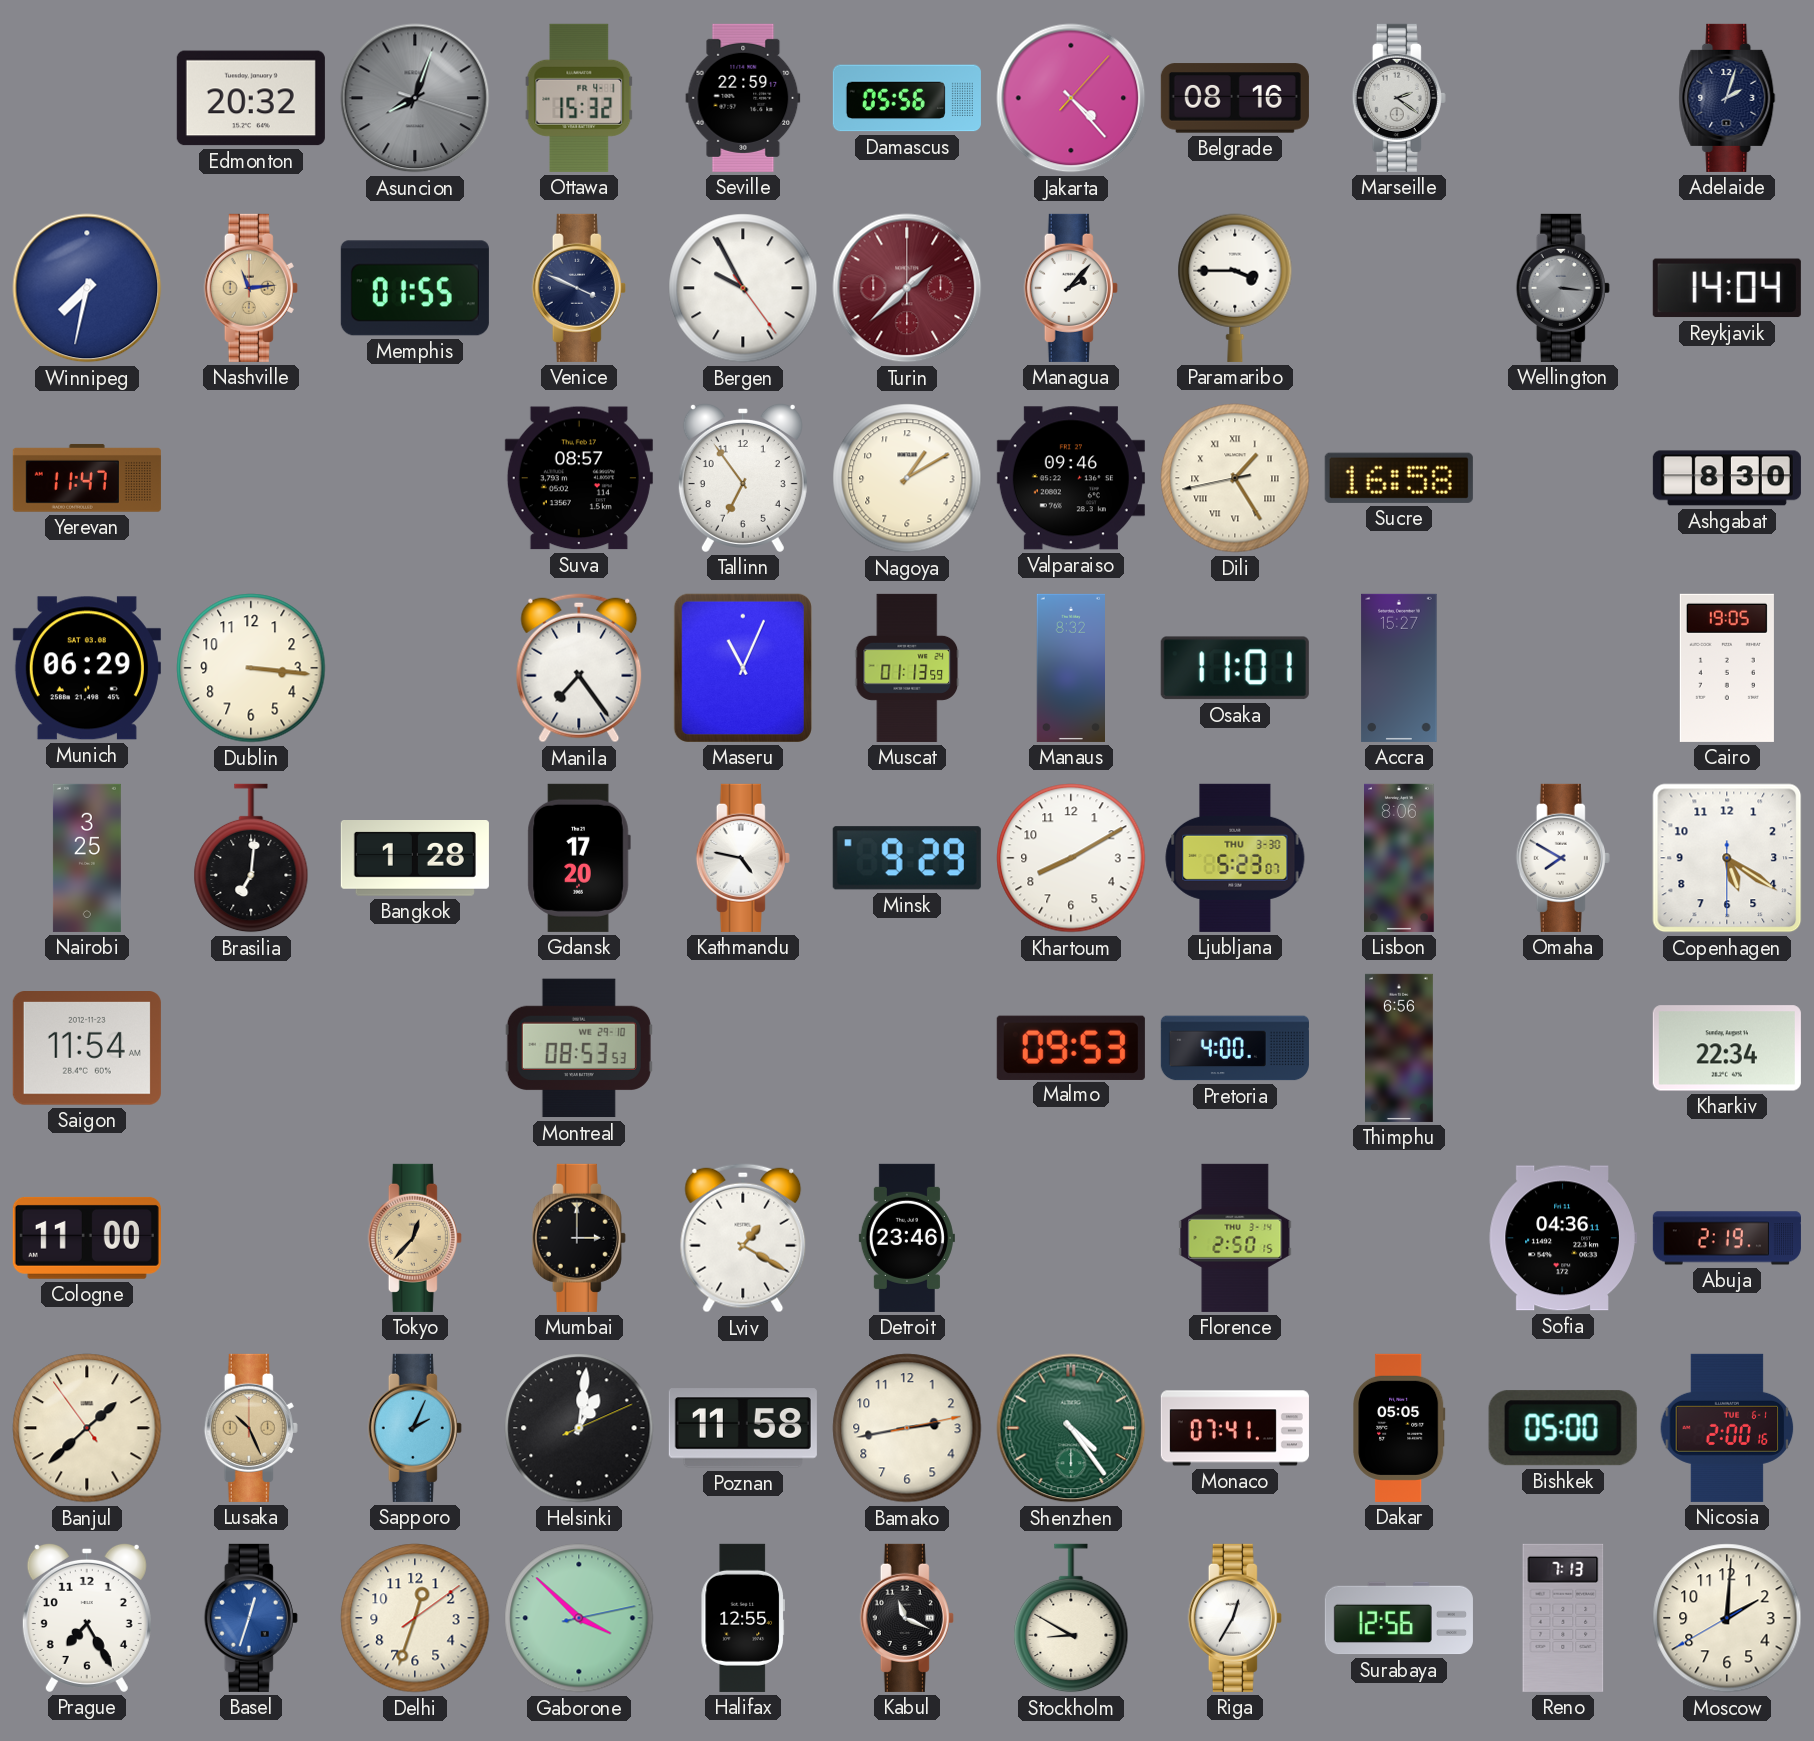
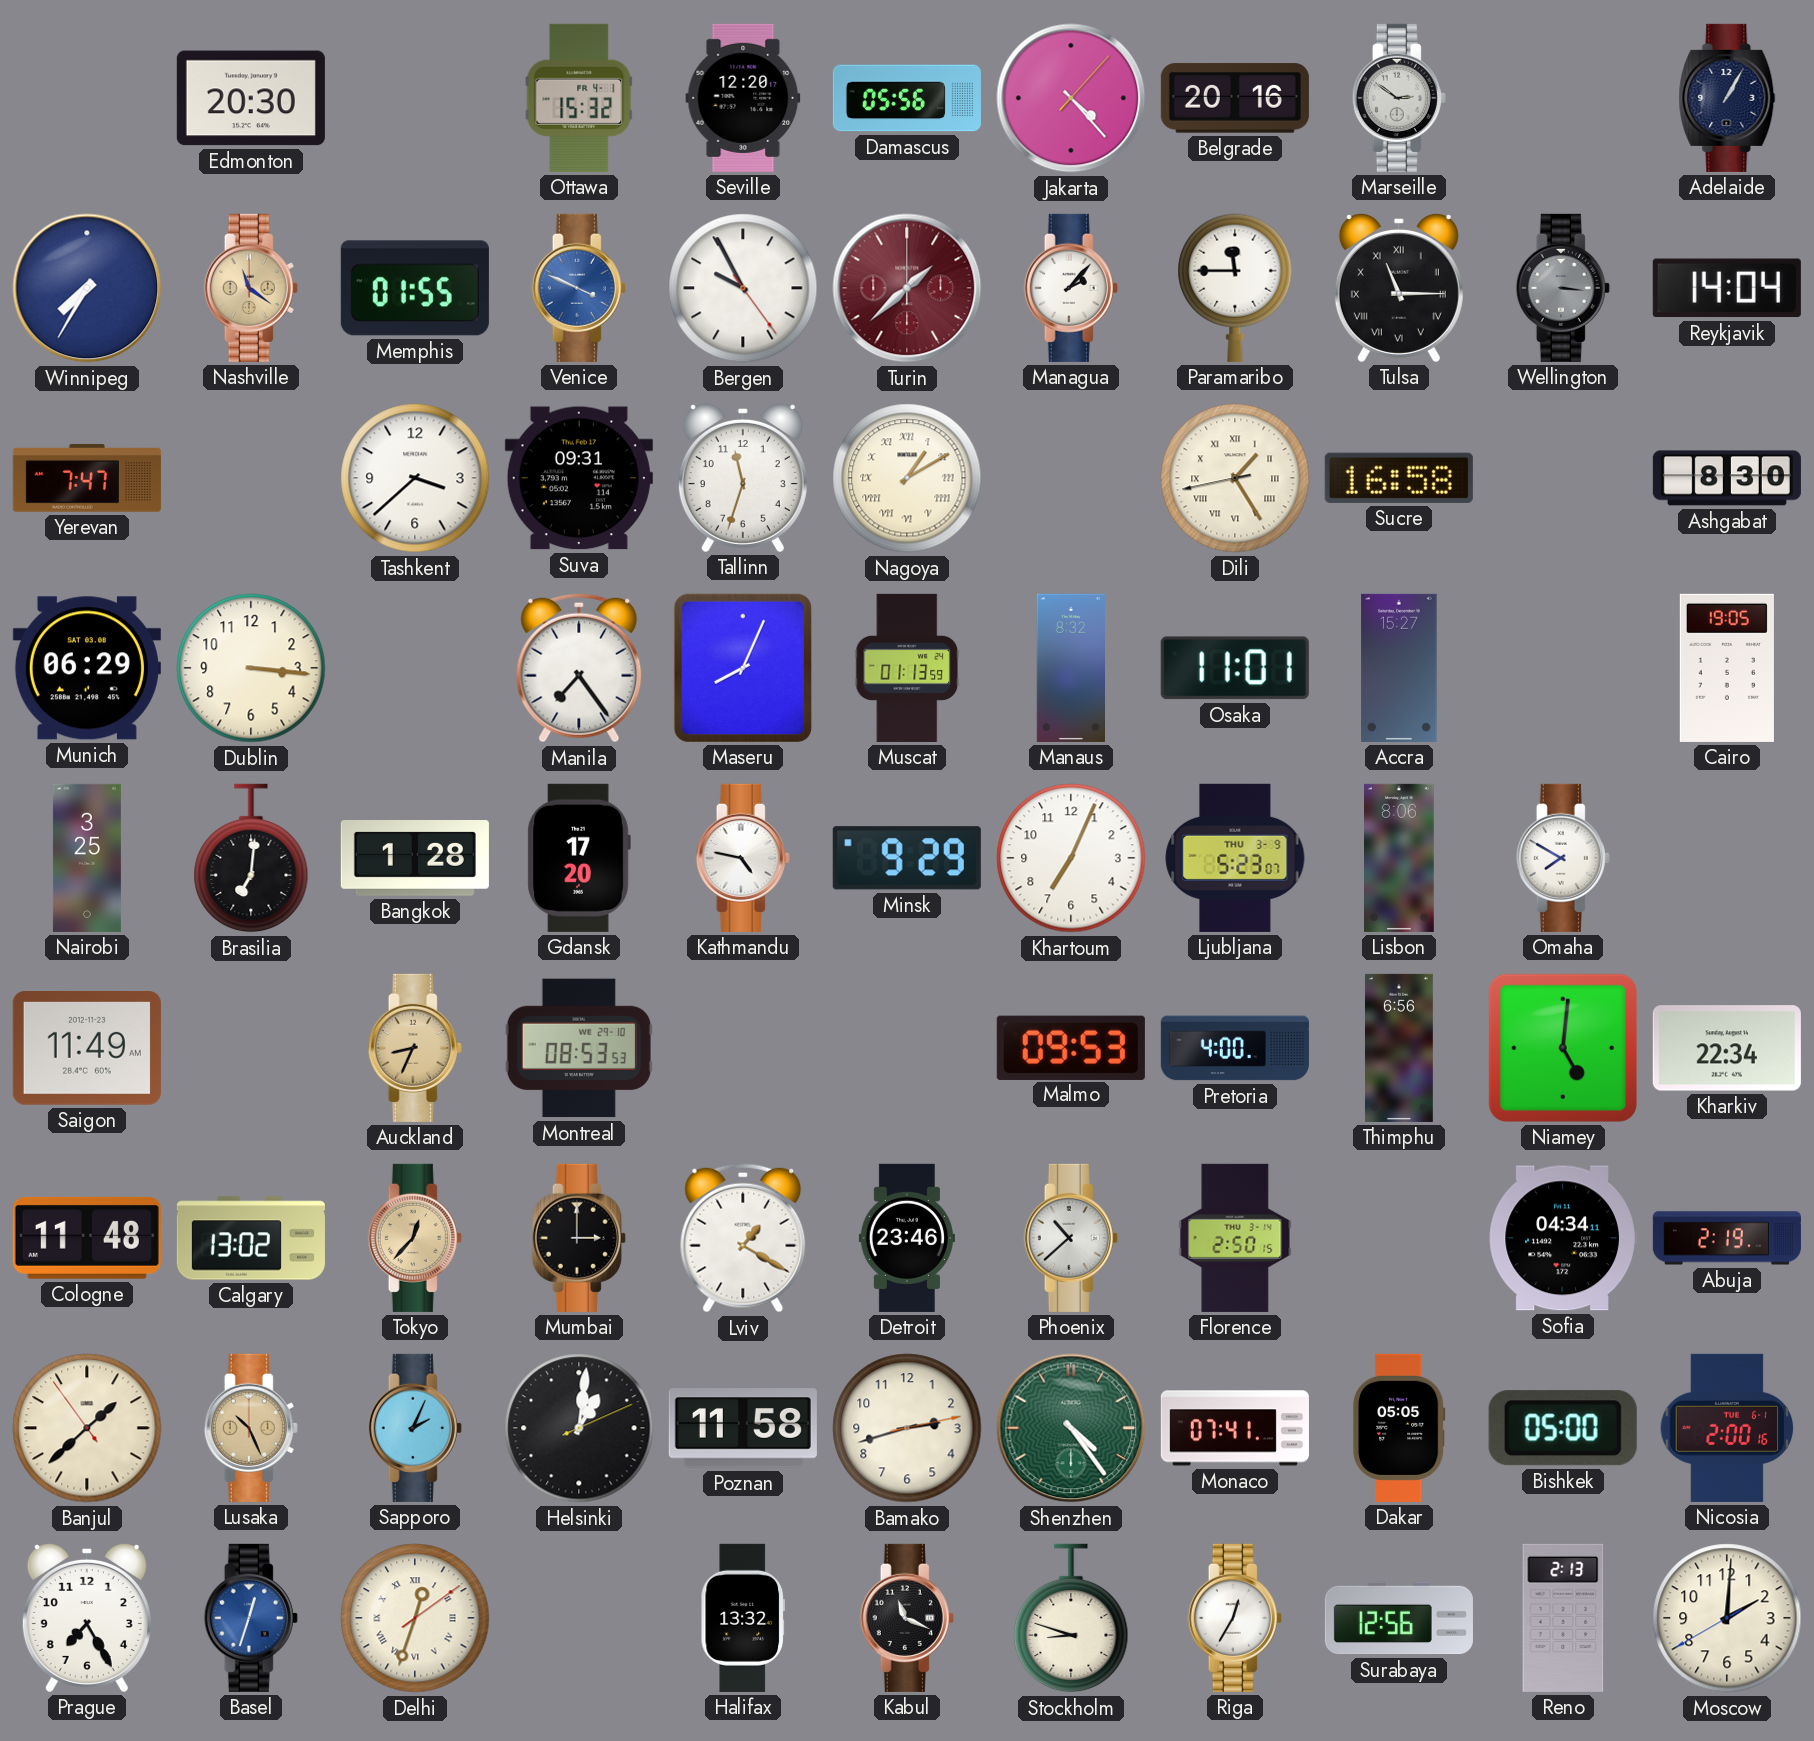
Edmonton: 20:32 -> 20:30
Asuncion: 8:03 -> none
Seville: 22:59 -> 12:20
Belgrade: 08:16 -> 20:16
Marseille: 2:21 -> 2:51
Adelaide: 2:03 -> 1:05
Winnipeg: 7:32 -> 7:35
Nashville: 11:14 -> 11:21
Venice dial: navy -> blue
Paramaribo: 3:45 -> 11:45
Tulsa: none -> 11:15
Yerevan: 11:47 -> 7:47
Tashkent: none -> 3:38
Suva: 08:57 -> 09:31
Tallinn: 6:54 -> 11:33
Nagoya numerals: Arabic -> Roman
Valparaiso: 09:46 -> none
Maseru: 11:04 -> 8:04
Khartoum: 8:10 -> 7:04
Ljubljana date: THU 3-30 -> THU 3-9
Copenhagen: 5:20 -> none
Saigon: 11:54 -> 11:49
Auckland: none -> 8:34
Niamey: none -> 5:01
Cologne: 11:00 -> 11:48
Calgary: none -> 13:02
Phoenix: none -> 10:38
Sofia: 04:36 -> 04:34
Bamako: 2:43 -> 2:42
Delhi numerals: Arabic -> Roman
Gaborone: 3:52 -> none
Halifax: 12:55 -> 13:32
Stockholm: 8:50 -> 8:48
Reno: 7:13 -> 2:13
